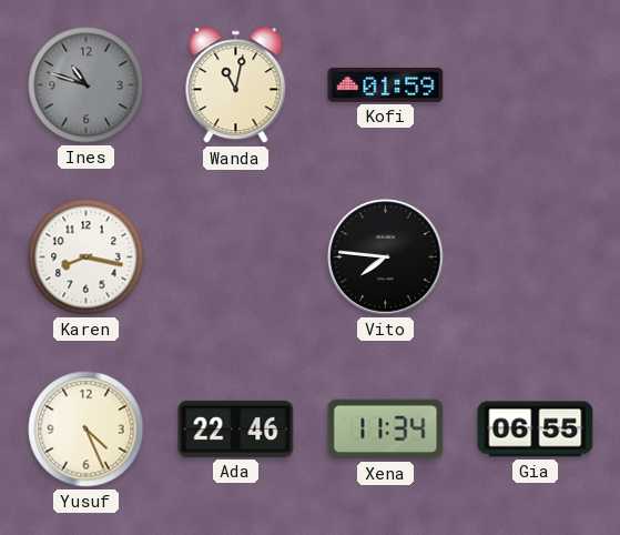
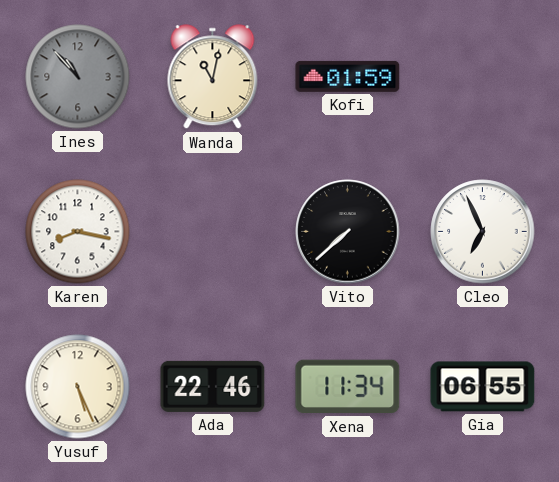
Ines: 10:48 -> 10:53
Vito: 7:46 -> 7:38
Cleo: none -> 6:56
Yusuf: 4:26 -> 5:26
